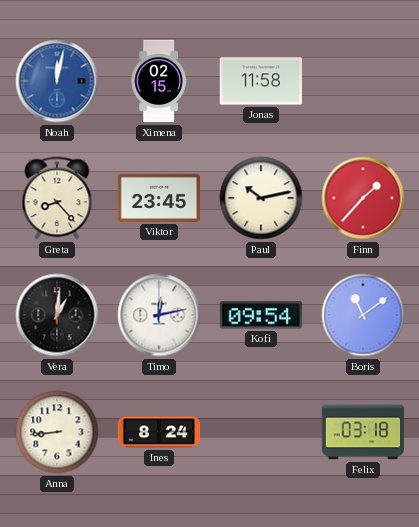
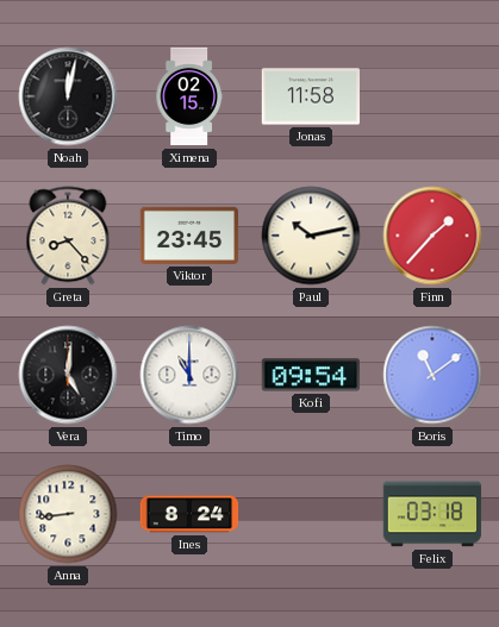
Noah dial: blue -> black
Vera: 1:01 -> 5:01
Timo: 12:13 -> 11:00
